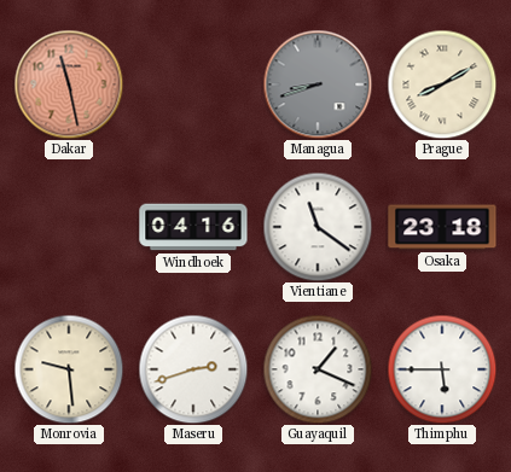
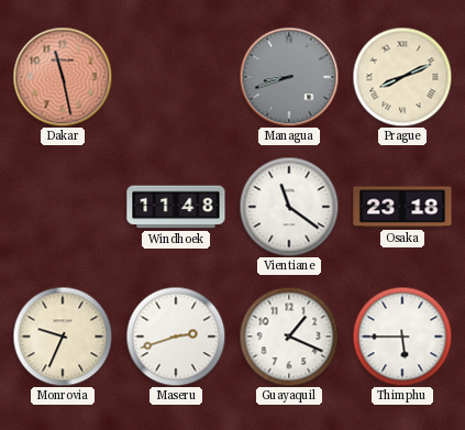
Prague: 8:10 -> 8:11
Windhoek: 04:16 -> 11:48
Monrovia: 9:29 -> 9:34
